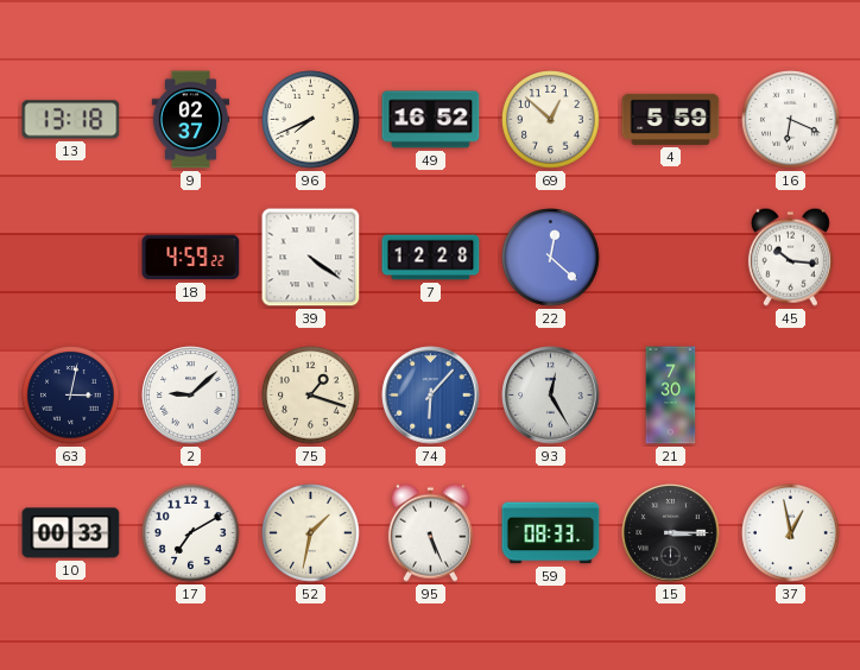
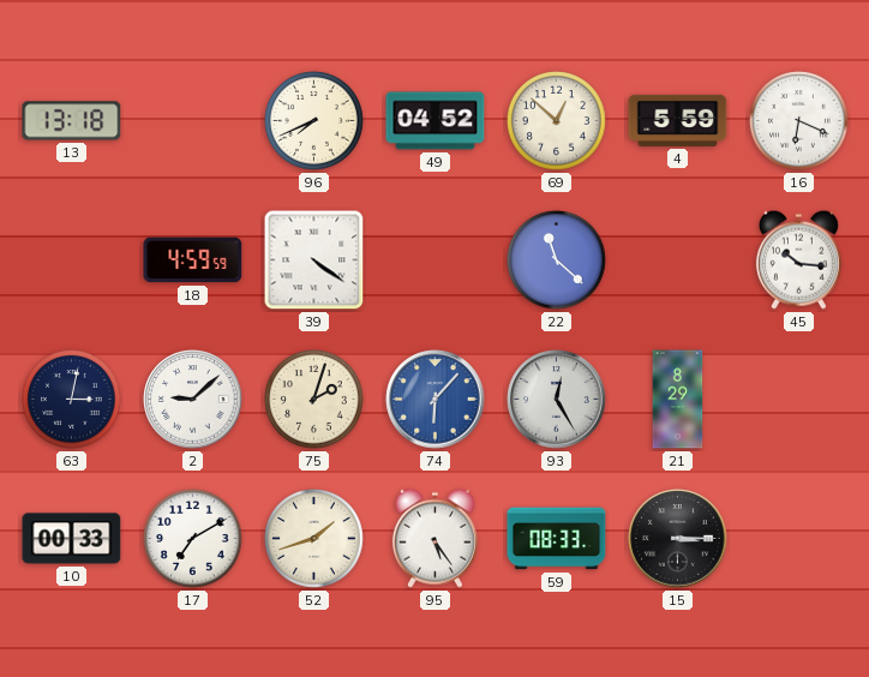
9: 02:37 -> none
49: 16:52 -> 04:52
18: 4:59:22 -> 4:59:59
7: 12:28 -> none
22: 12:22 -> 11:22
75: 1:18 -> 2:03
21: 7:30 -> 8:29
52: 1:32 -> 1:42
95: 5:26 -> 5:24
37: 12:58 -> none
